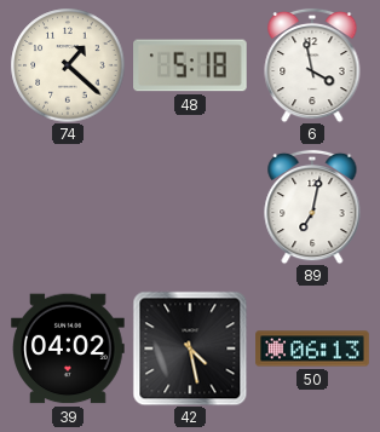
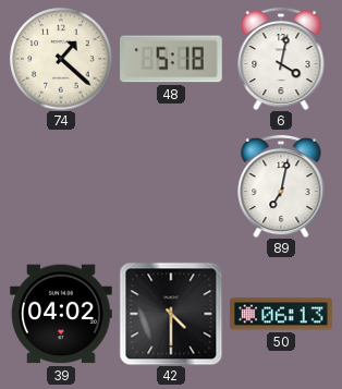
6: 3:58 -> 4:02
42: 4:28 -> 4:30
